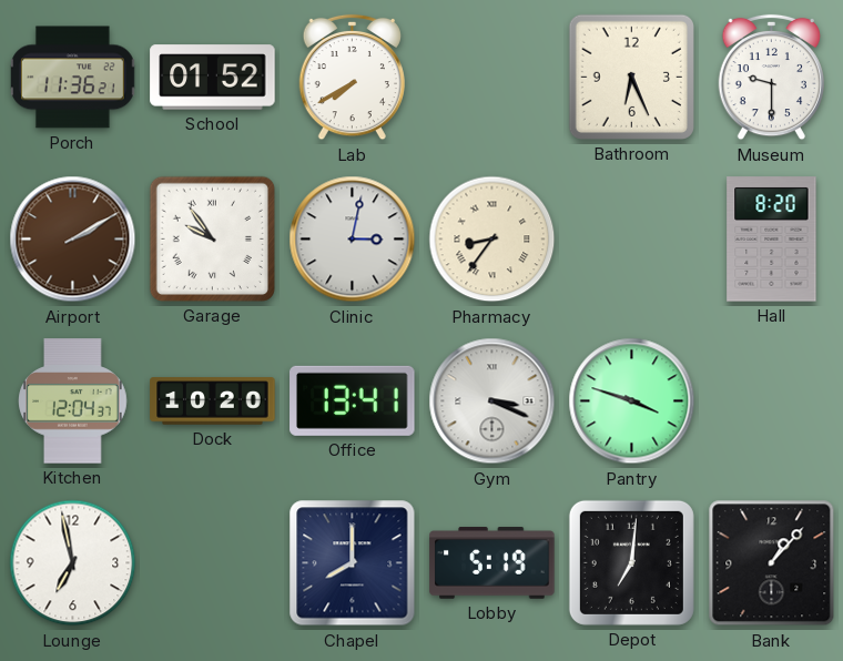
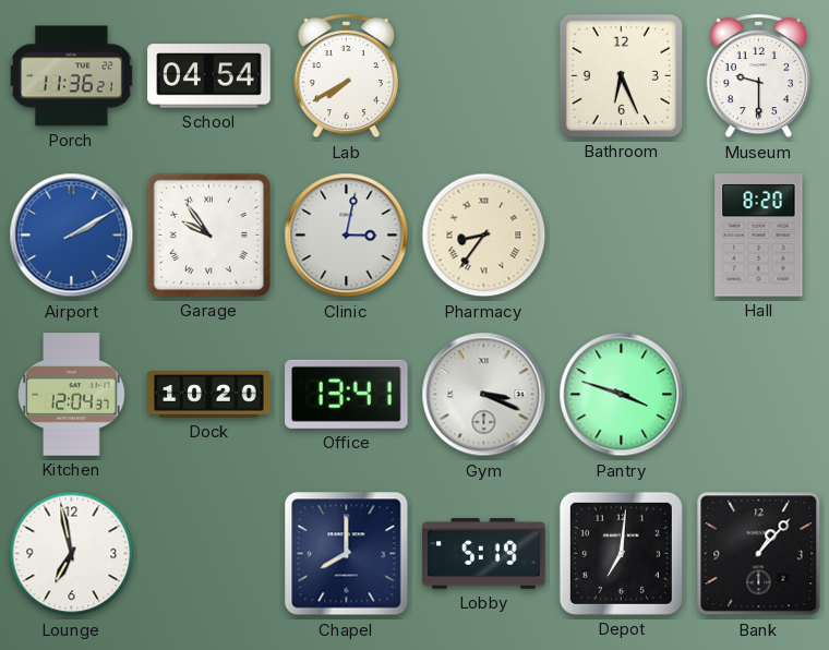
School: 01:52 -> 04:54
Airport dial: brown -> blue
